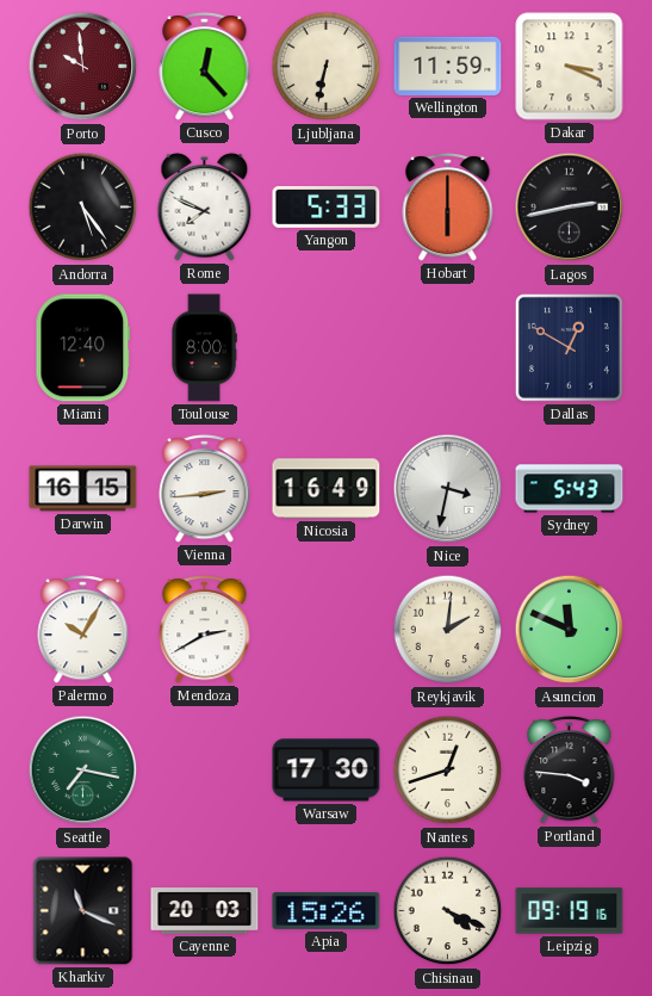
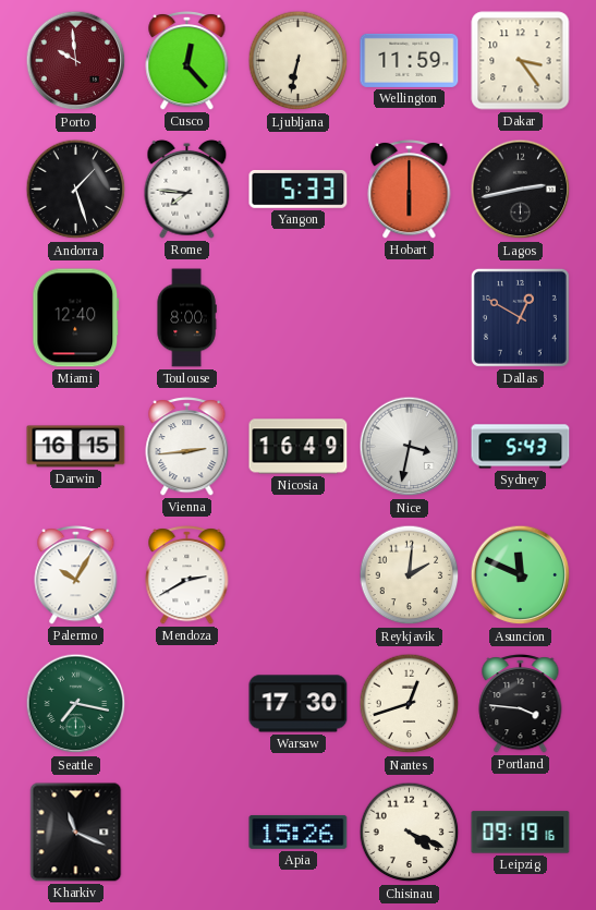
Dakar: 3:19 -> 3:24
Andorra: 5:24 -> 1:27
Rome: 7:49 -> 7:46
Cayenne: 20:03 -> none
